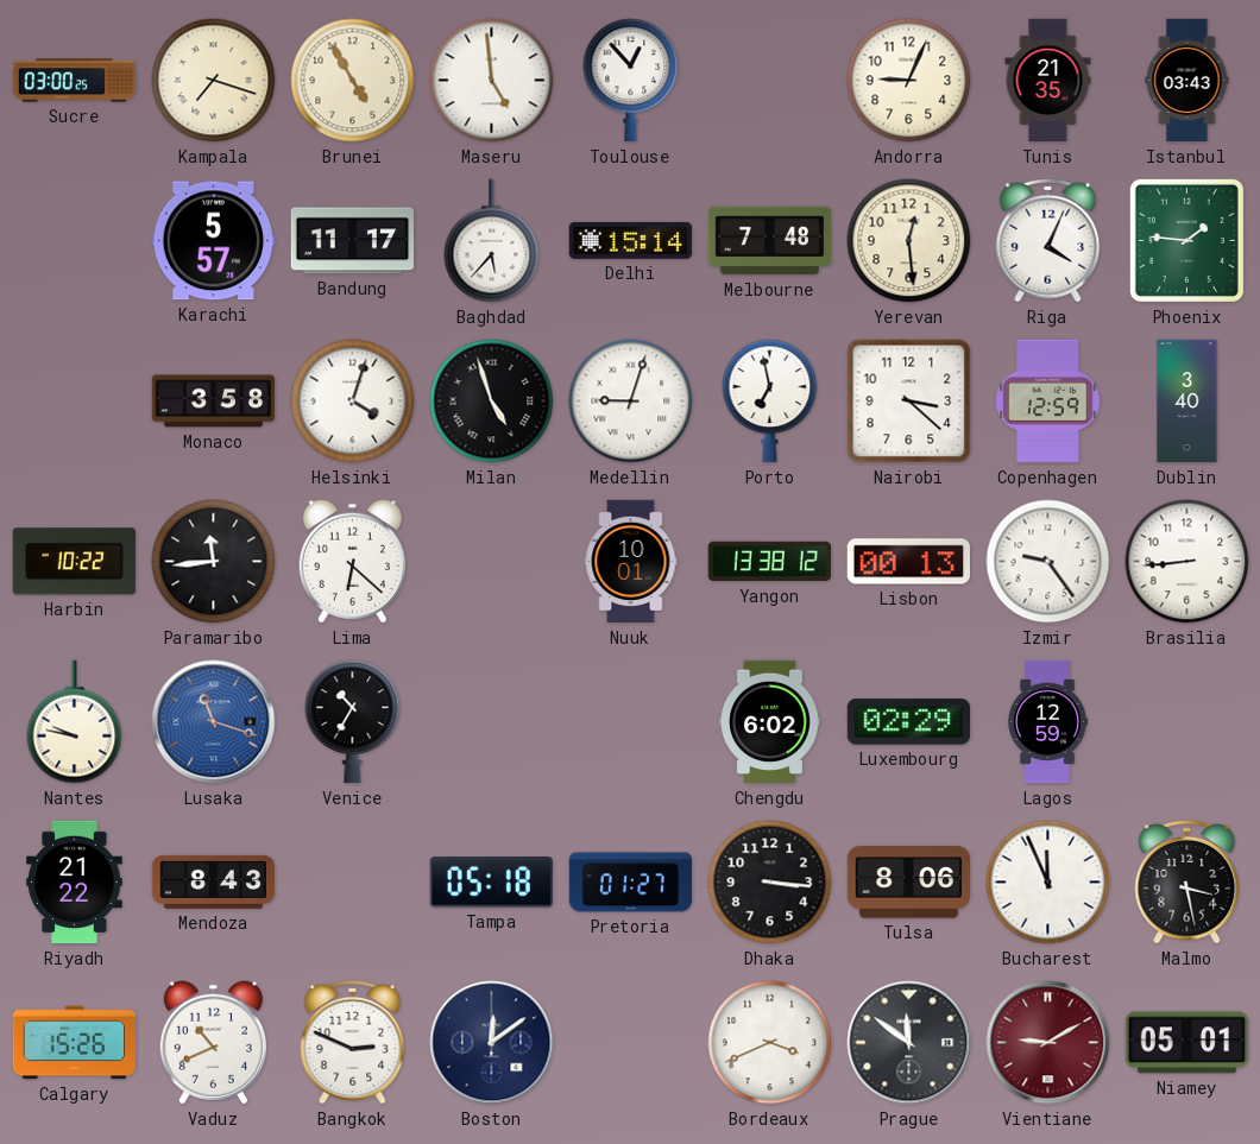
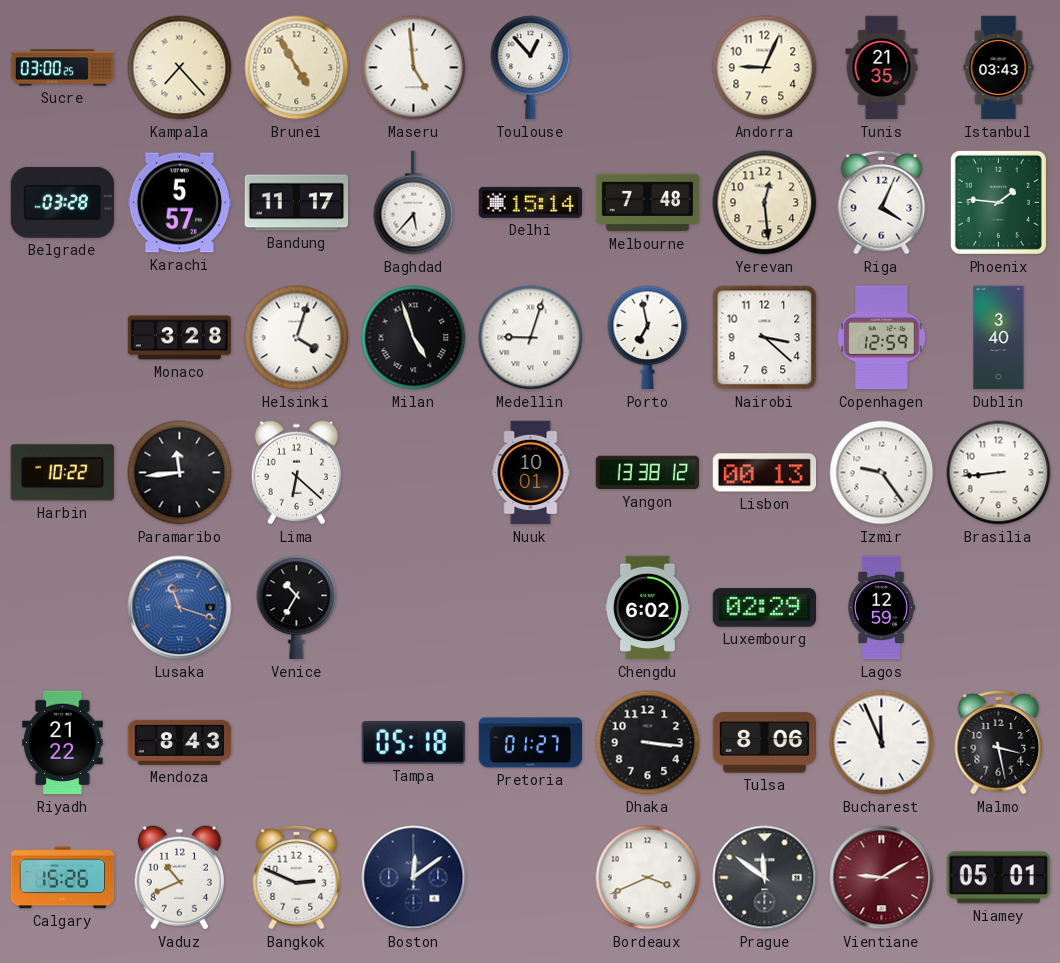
Kampala: 7:18 -> 7:23
Belgrade: none -> 03:28
Monaco: 3:58 -> 3:28
Nantes: 9:47 -> none
